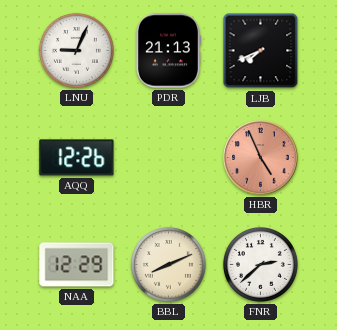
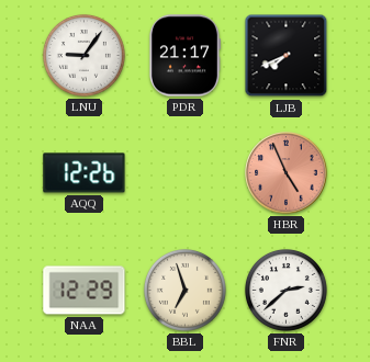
LNU: 9:04 -> 9:06
PDR: 21:13 -> 21:17
BBL: 8:11 -> 6:57
